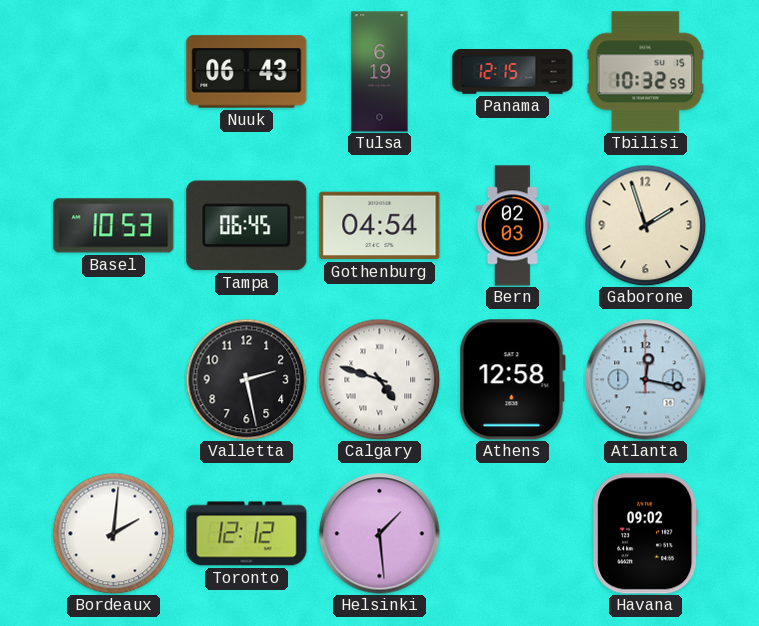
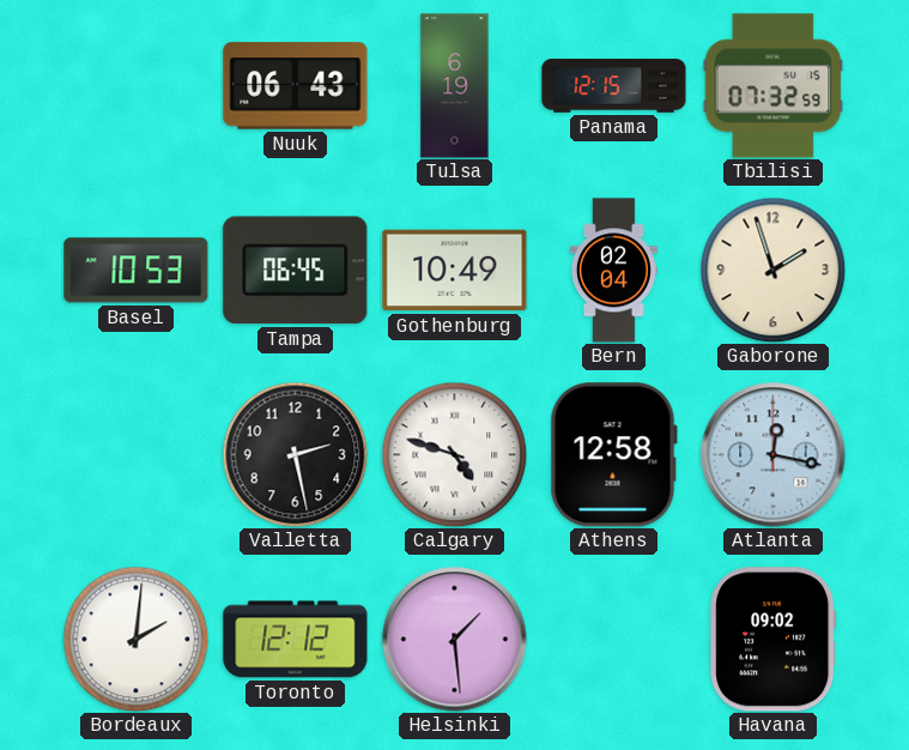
Tbilisi: 10:32 -> 07:32
Gothenburg: 04:54 -> 10:49
Bern: 02:03 -> 02:04
